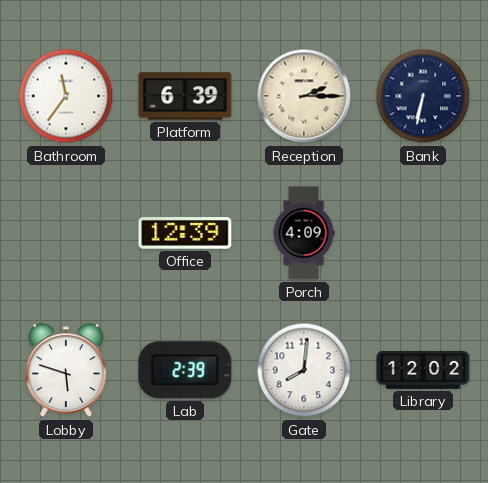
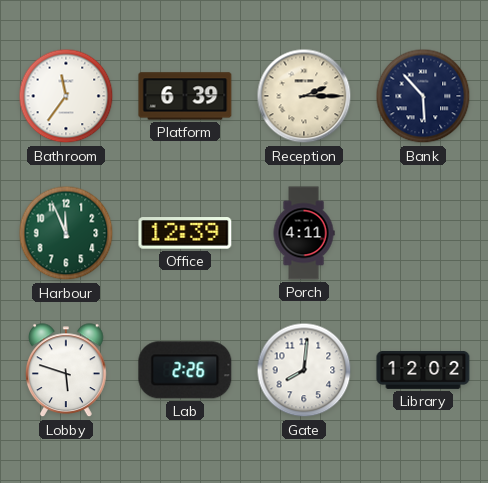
Bank: 6:32 -> 5:53
Harbour: none -> 11:56
Porch: 4:09 -> 4:11
Lab: 2:39 -> 2:26
